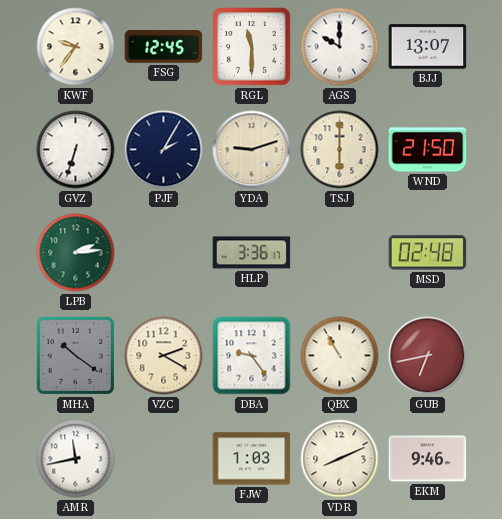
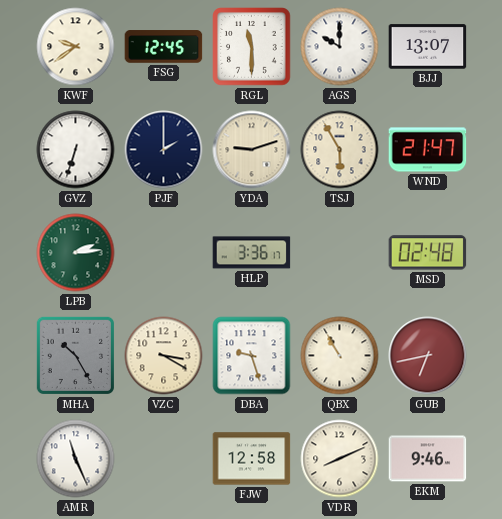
KWF: 9:36 -> 9:39
PJF: 2:05 -> 2:00
TSJ: 6:00 -> 5:55
WND: 21:50 -> 21:47
MHA: 10:21 -> 10:25
VZC: 2:20 -> 3:20
DBA: 9:24 -> 9:27
AMR: 11:43 -> 11:26
FJW: 1:03 -> 12:58
